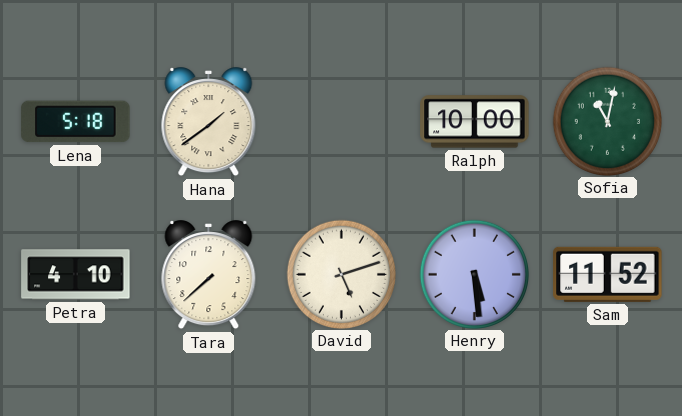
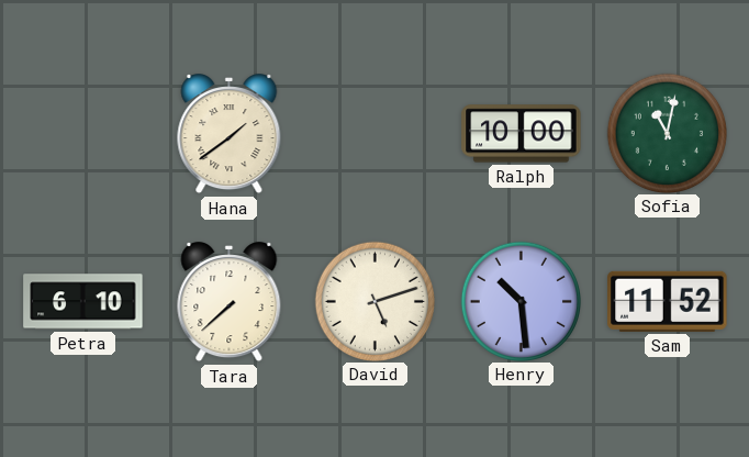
Lena: 5:18 -> none
Petra: 4:10 -> 6:10
Henry: 5:29 -> 10:29
